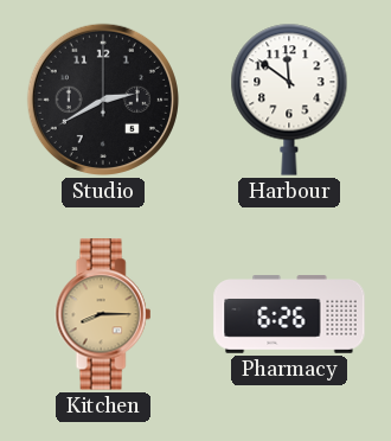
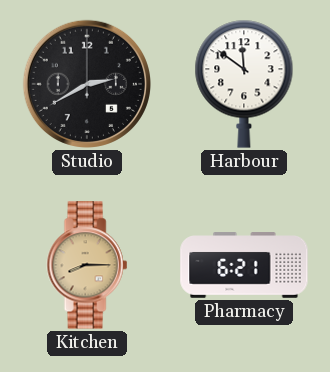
Pharmacy: 6:26 -> 6:21
